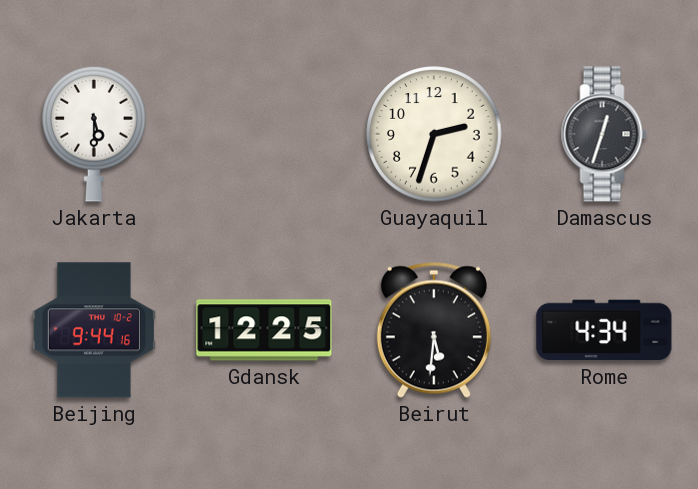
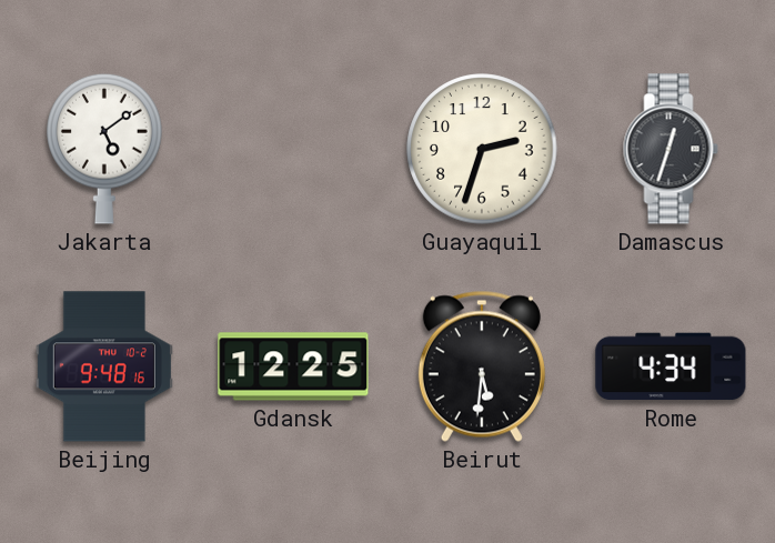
Jakarta: 5:30 -> 5:09
Beijing: 9:44 -> 9:48
